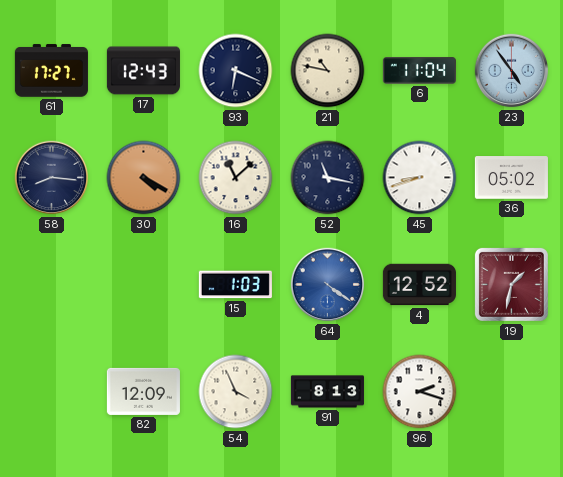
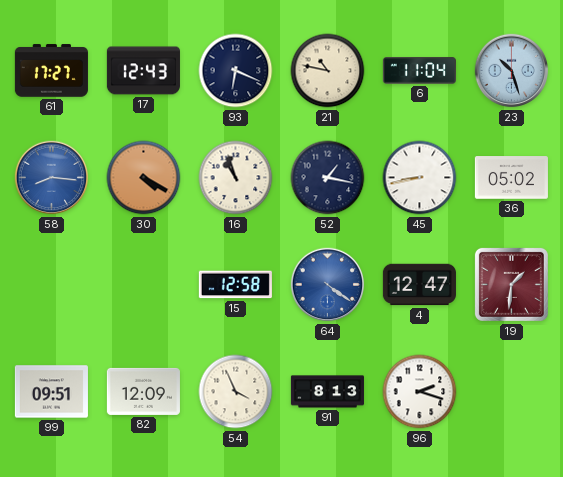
23: 4:54 -> 10:27
58 dial: navy -> blue
16: 11:08 -> 10:57
52: 11:17 -> 1:17
45: 8:42 -> 8:43
15: 1:03 -> 12:58
4: 12:52 -> 12:47
19: 1:32 -> 1:31
99: none -> 09:51
